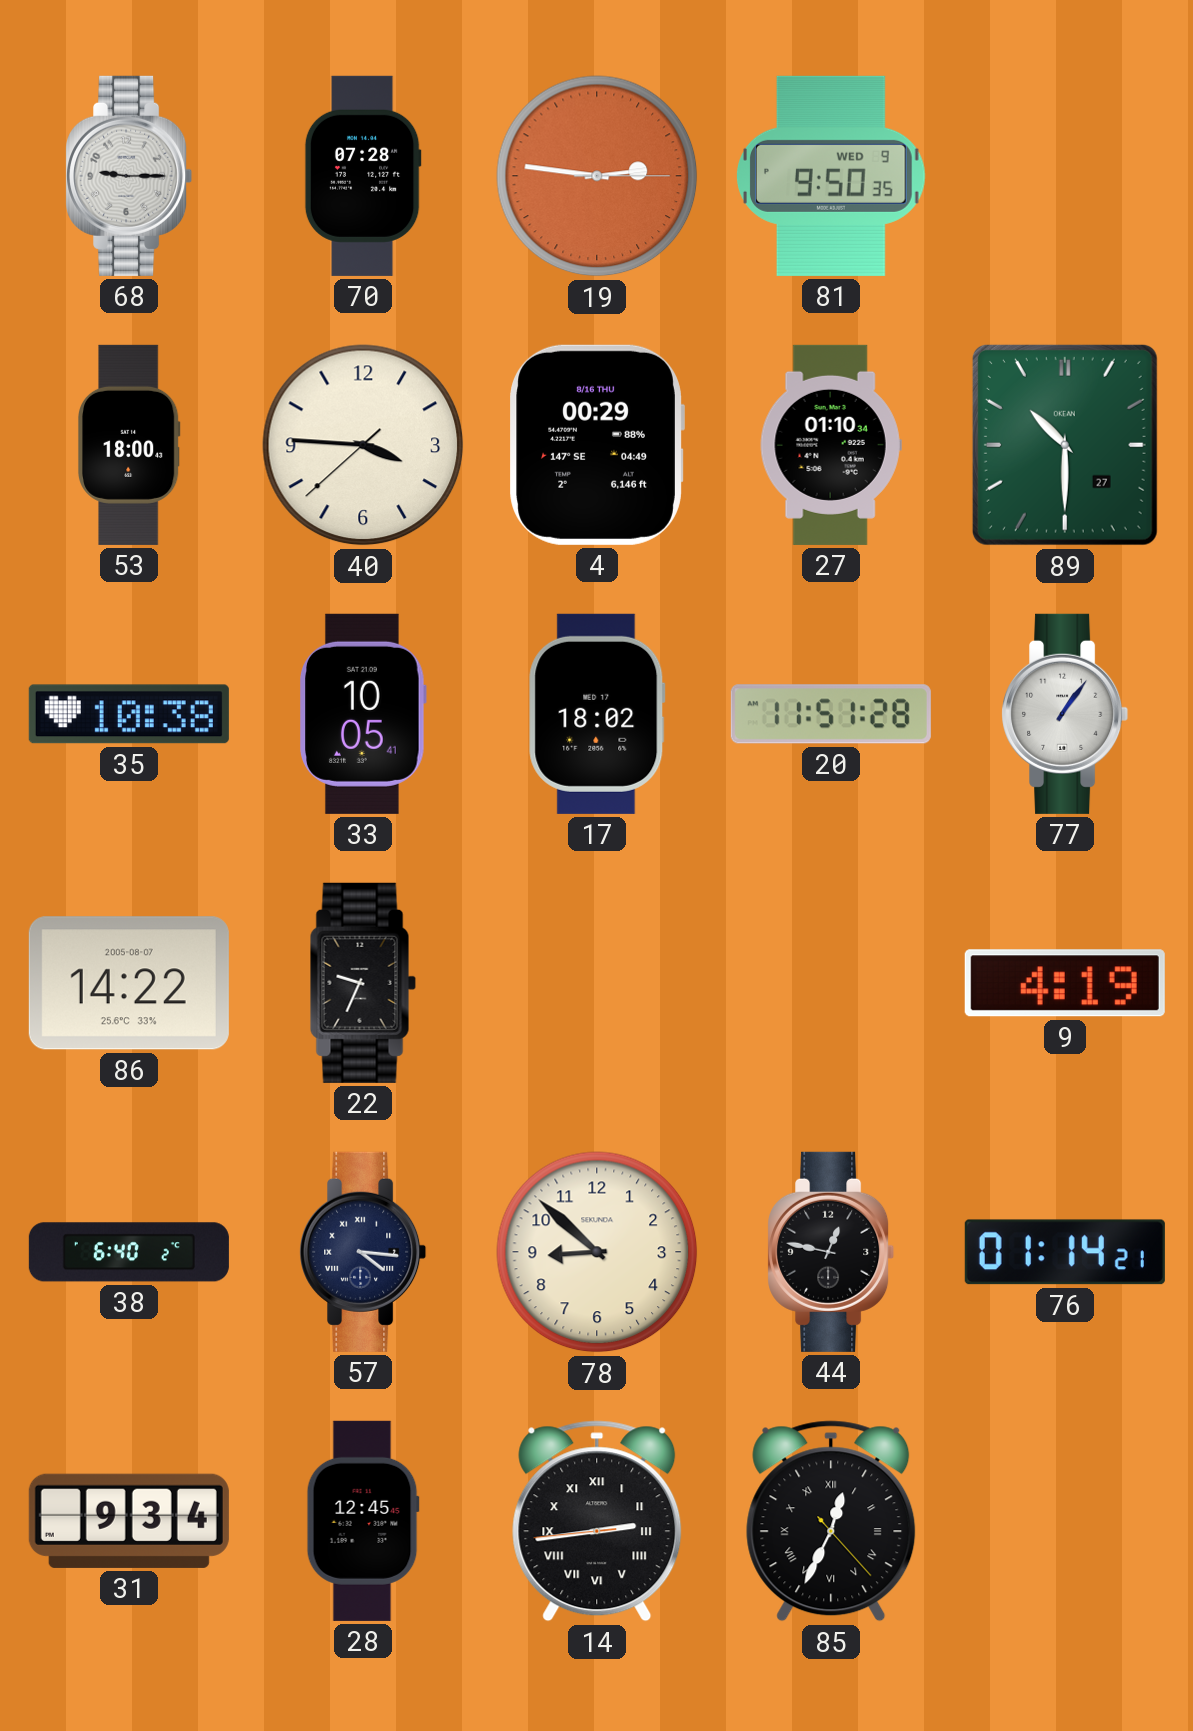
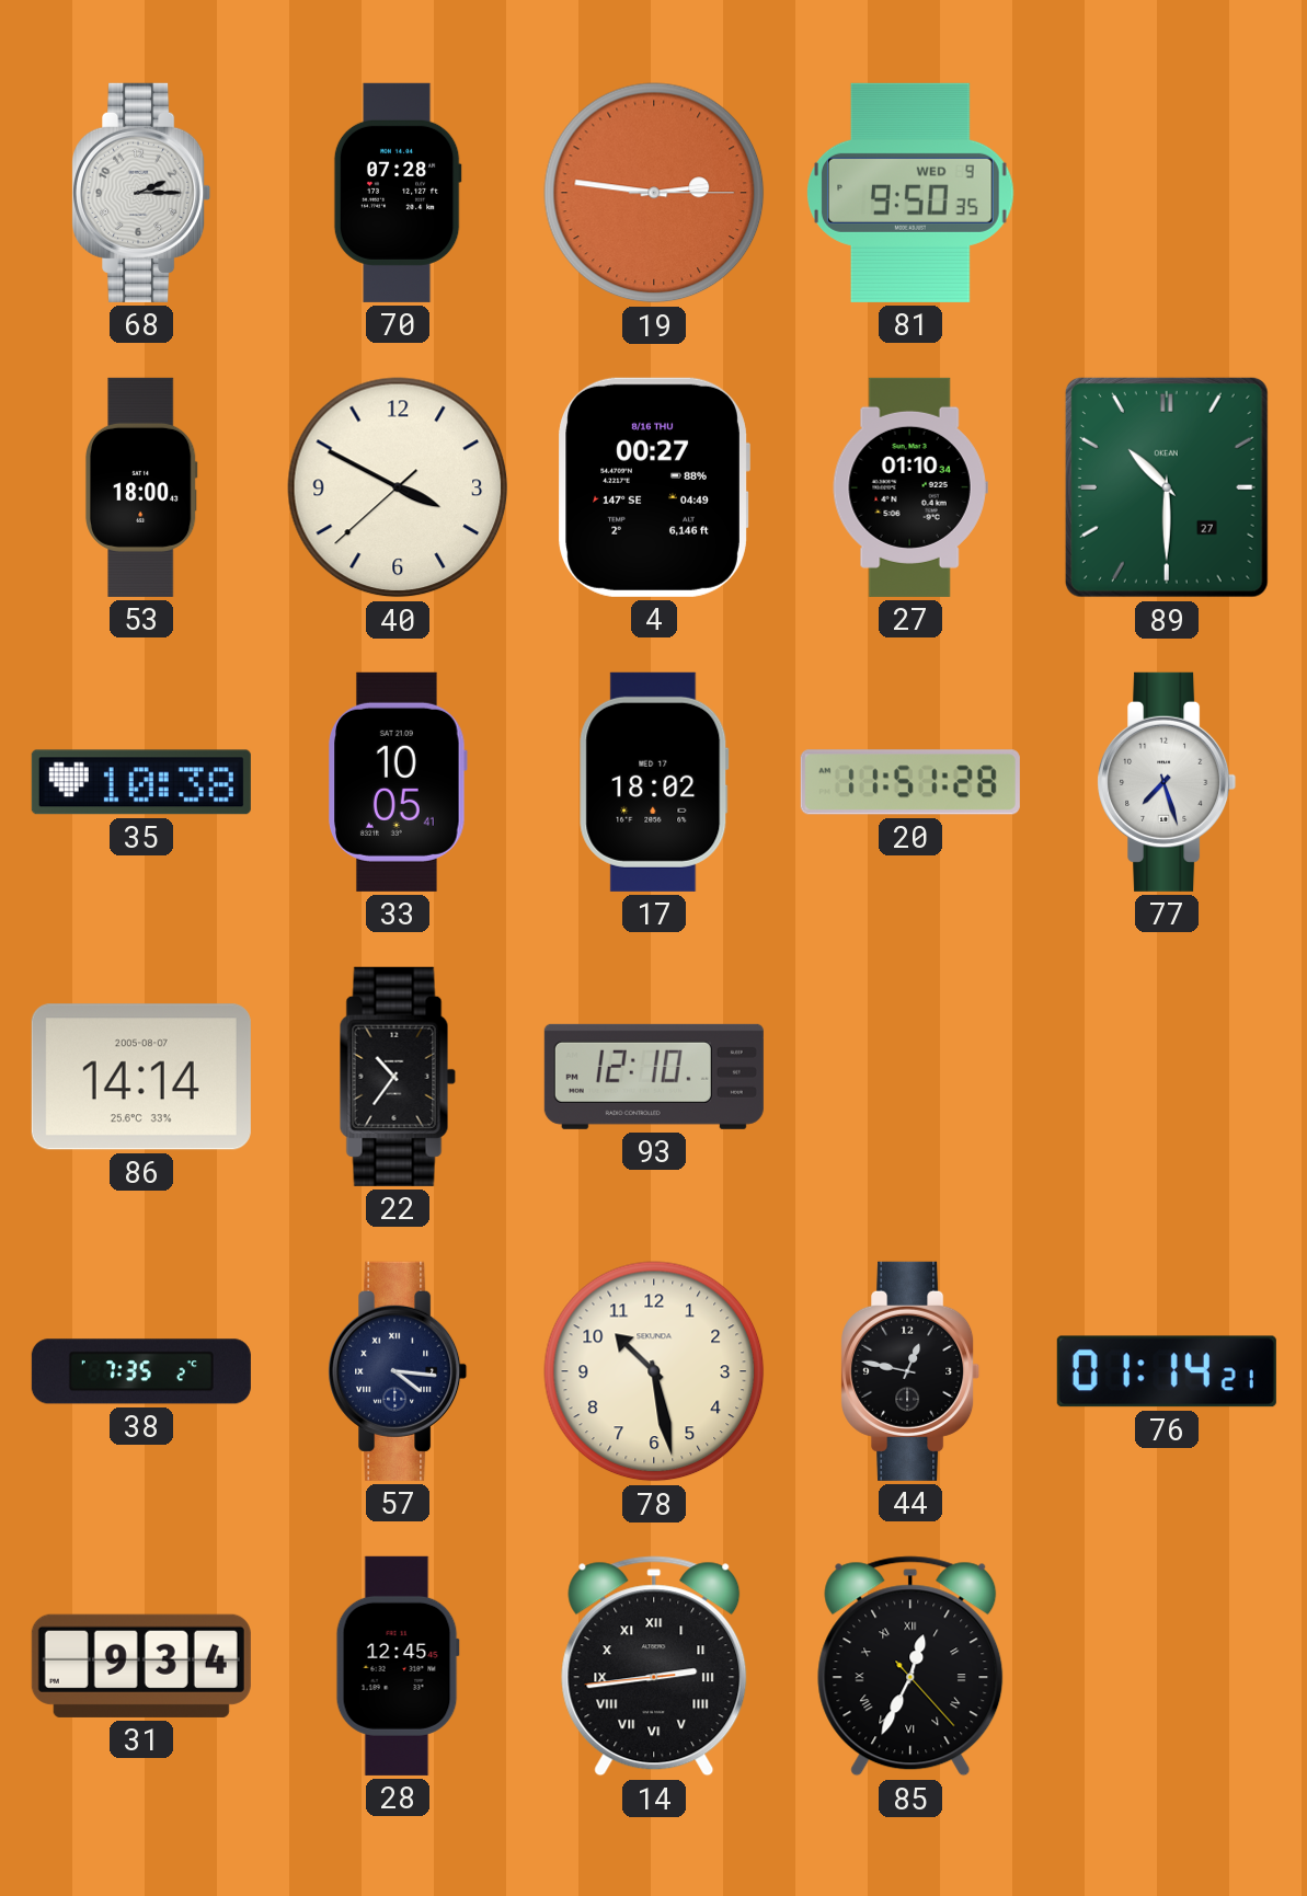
68: 9:15 -> 2:15
40: 3:45 -> 3:49
4: 00:29 -> 00:27
77: 1:06 -> 7:27
86: 14:22 -> 14:14
22: 9:34 -> 10:36
93: none -> 12:10
9: 4:19 -> none
38: 6:40 -> 7:35
78: 8:52 -> 10:28
